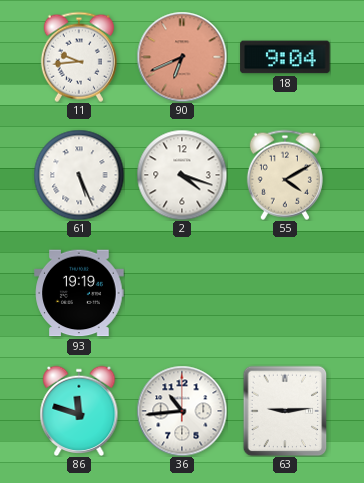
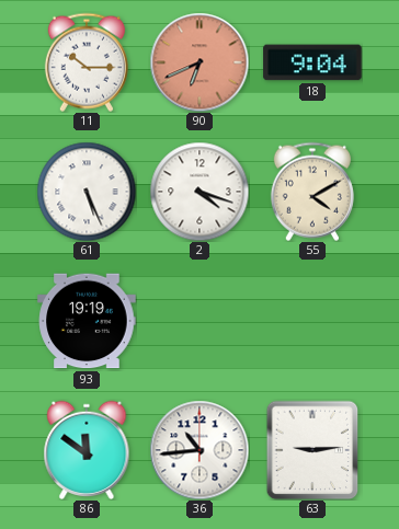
11: 9:44 -> 10:15
86: 11:48 -> 11:51
